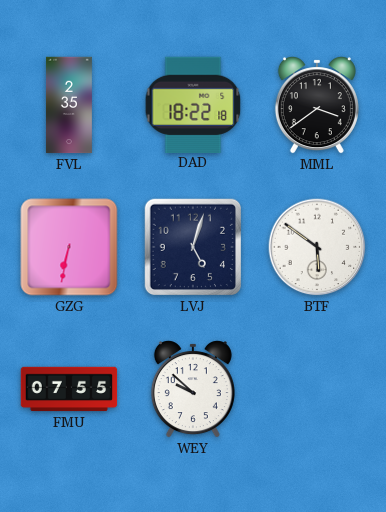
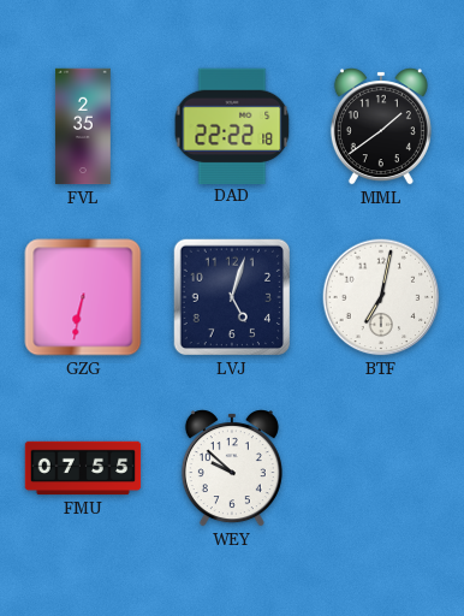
DAD: 18:22 -> 22:22
MML: 3:39 -> 1:39
BTF: 5:51 -> 7:02
